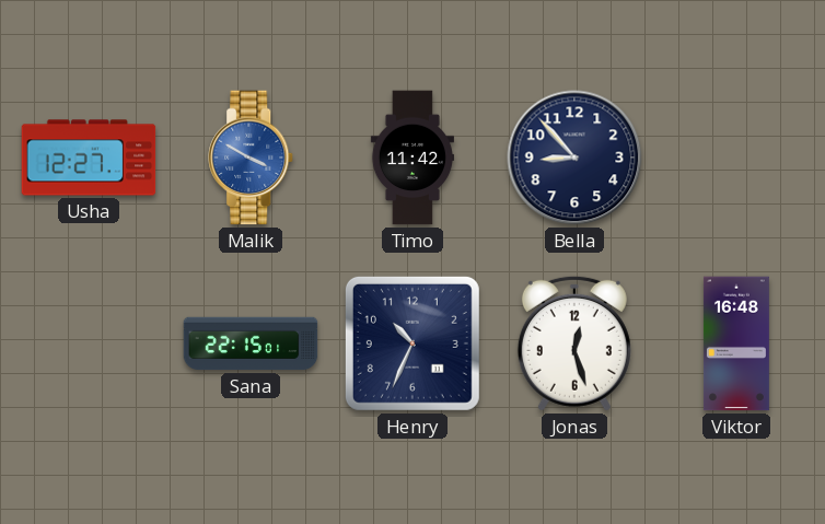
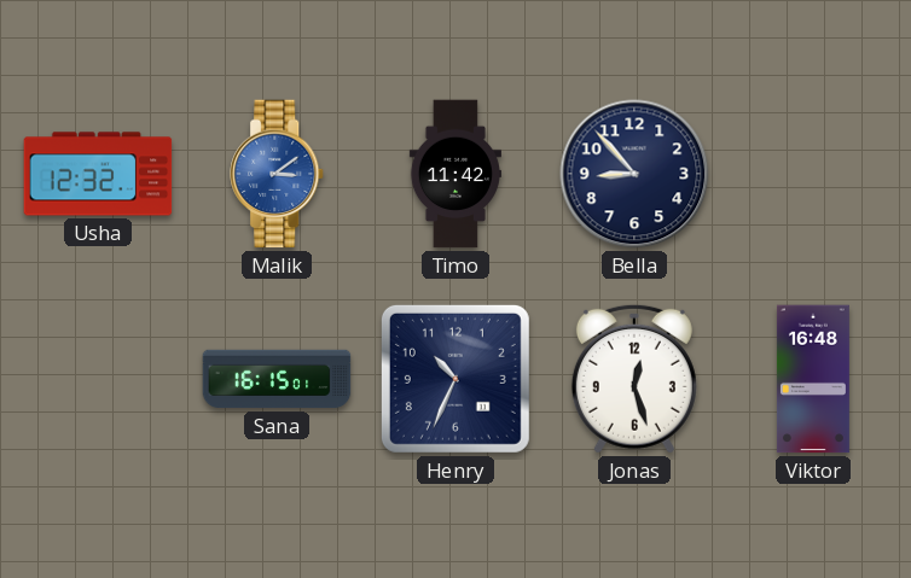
Usha: 12:27 -> 12:32
Malik: 3:50 -> 3:09
Sana: 22:15 -> 16:15
